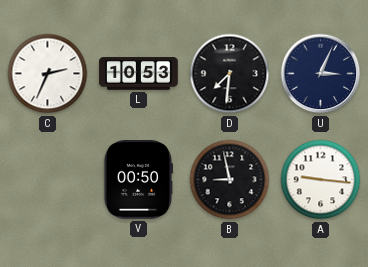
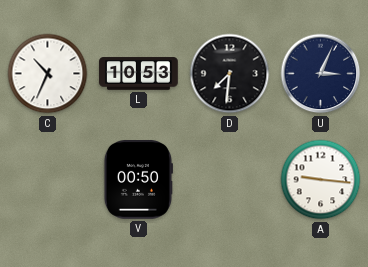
C: 2:34 -> 10:34
B: 8:58 -> none
